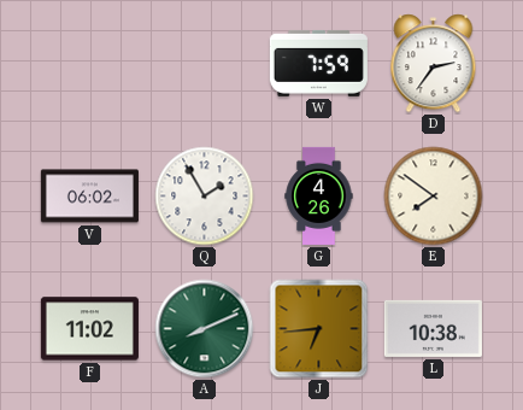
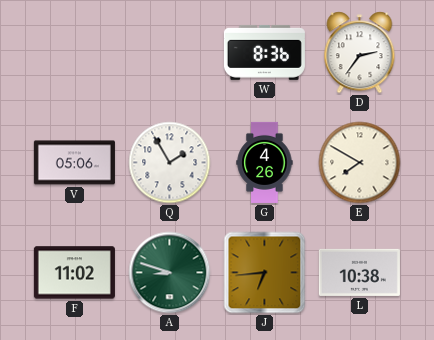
W: 7:59 -> 8:36
V: 06:02 -> 05:06
E: 7:51 -> 7:50
A: 8:11 -> 8:48
